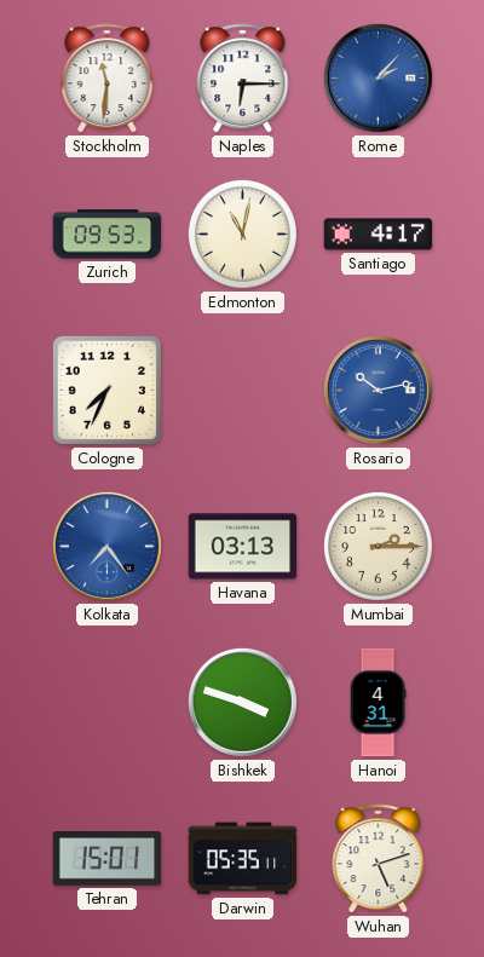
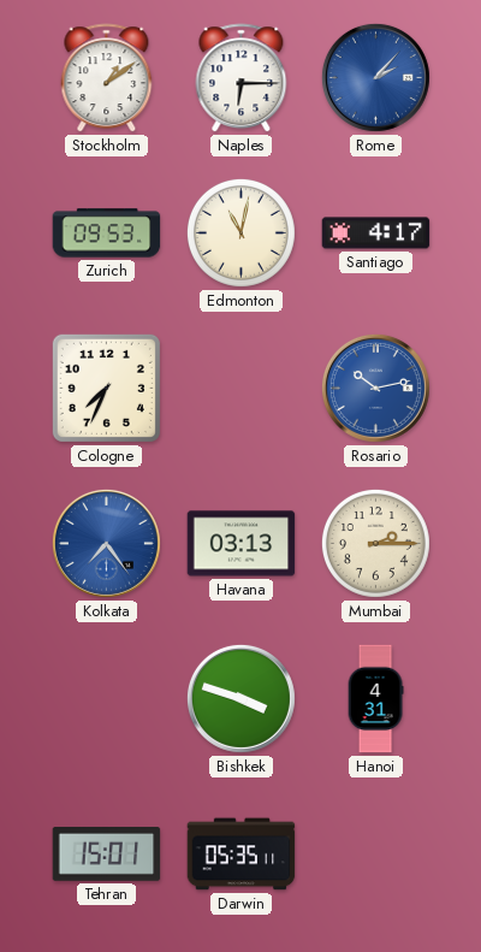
Stockholm: 11:31 -> 1:09
Wuhan: 5:12 -> none
